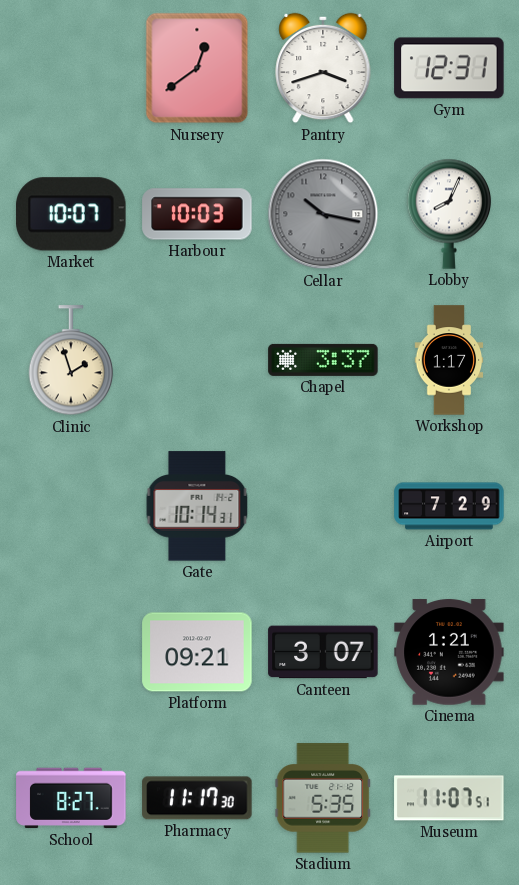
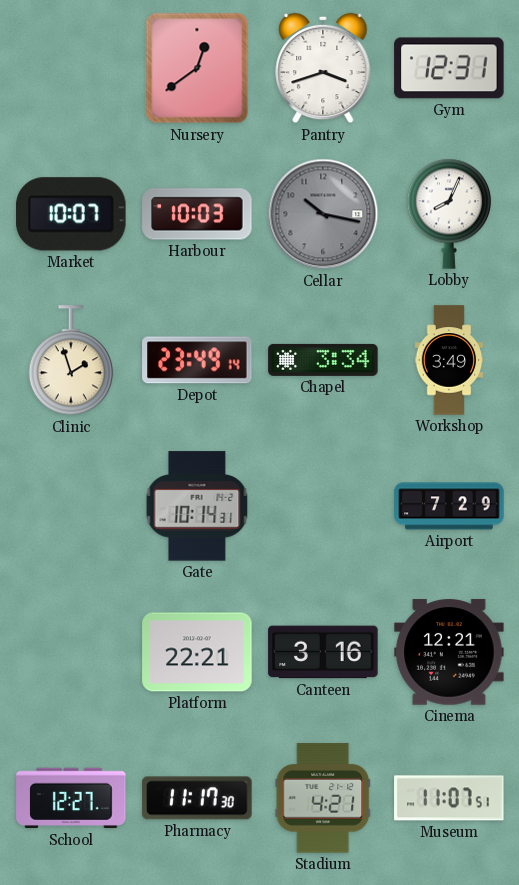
Depot: none -> 23:49
Chapel: 3:37 -> 3:34
Workshop: 1:17 -> 3:49
Platform: 09:21 -> 22:21
Canteen: 3:07 -> 3:16
Cinema: 1:21 -> 12:21
School: 8:27 -> 12:27
Stadium: 5:35 -> 4:21
